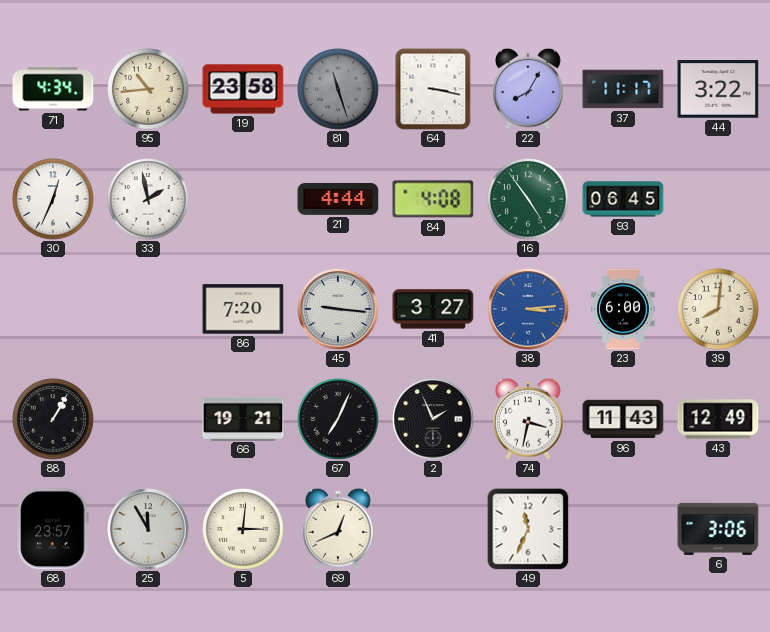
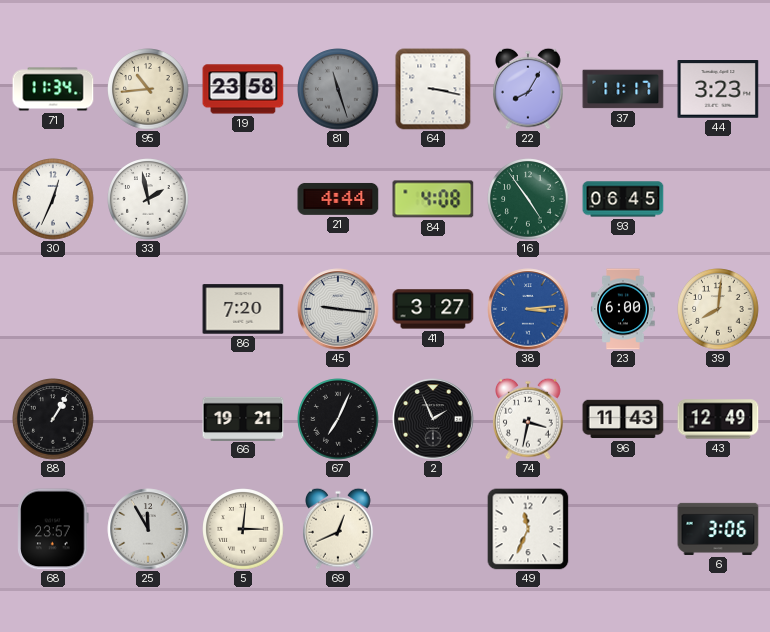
71: 4:34 -> 11:34
44: 3:22 -> 3:23
